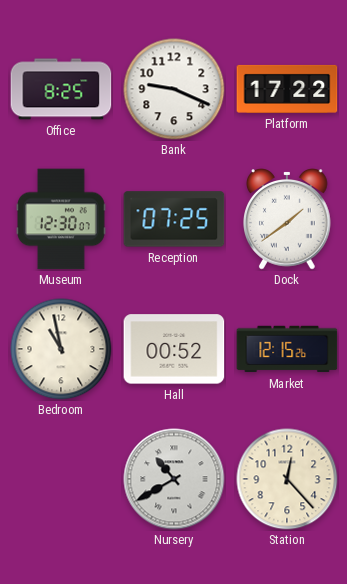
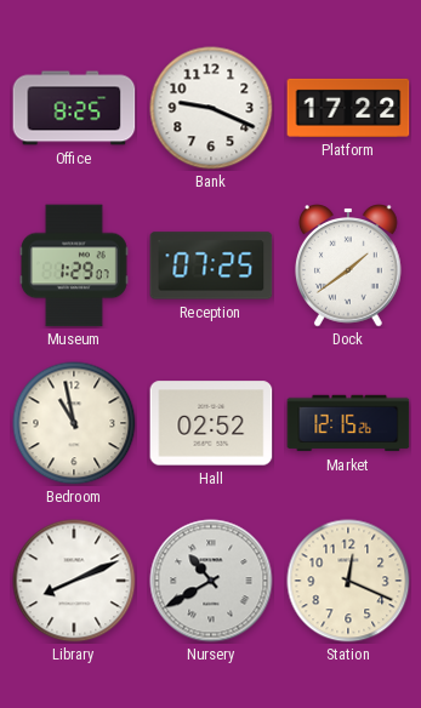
Museum: 12:30 -> 1:29
Hall: 00:52 -> 02:52
Library: none -> 8:11
Station: 12:23 -> 12:19
